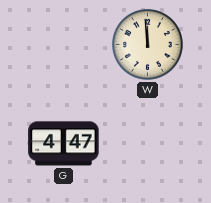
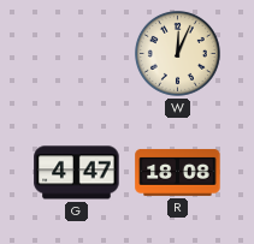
W: 11:59 -> 12:04
R: none -> 18:08
